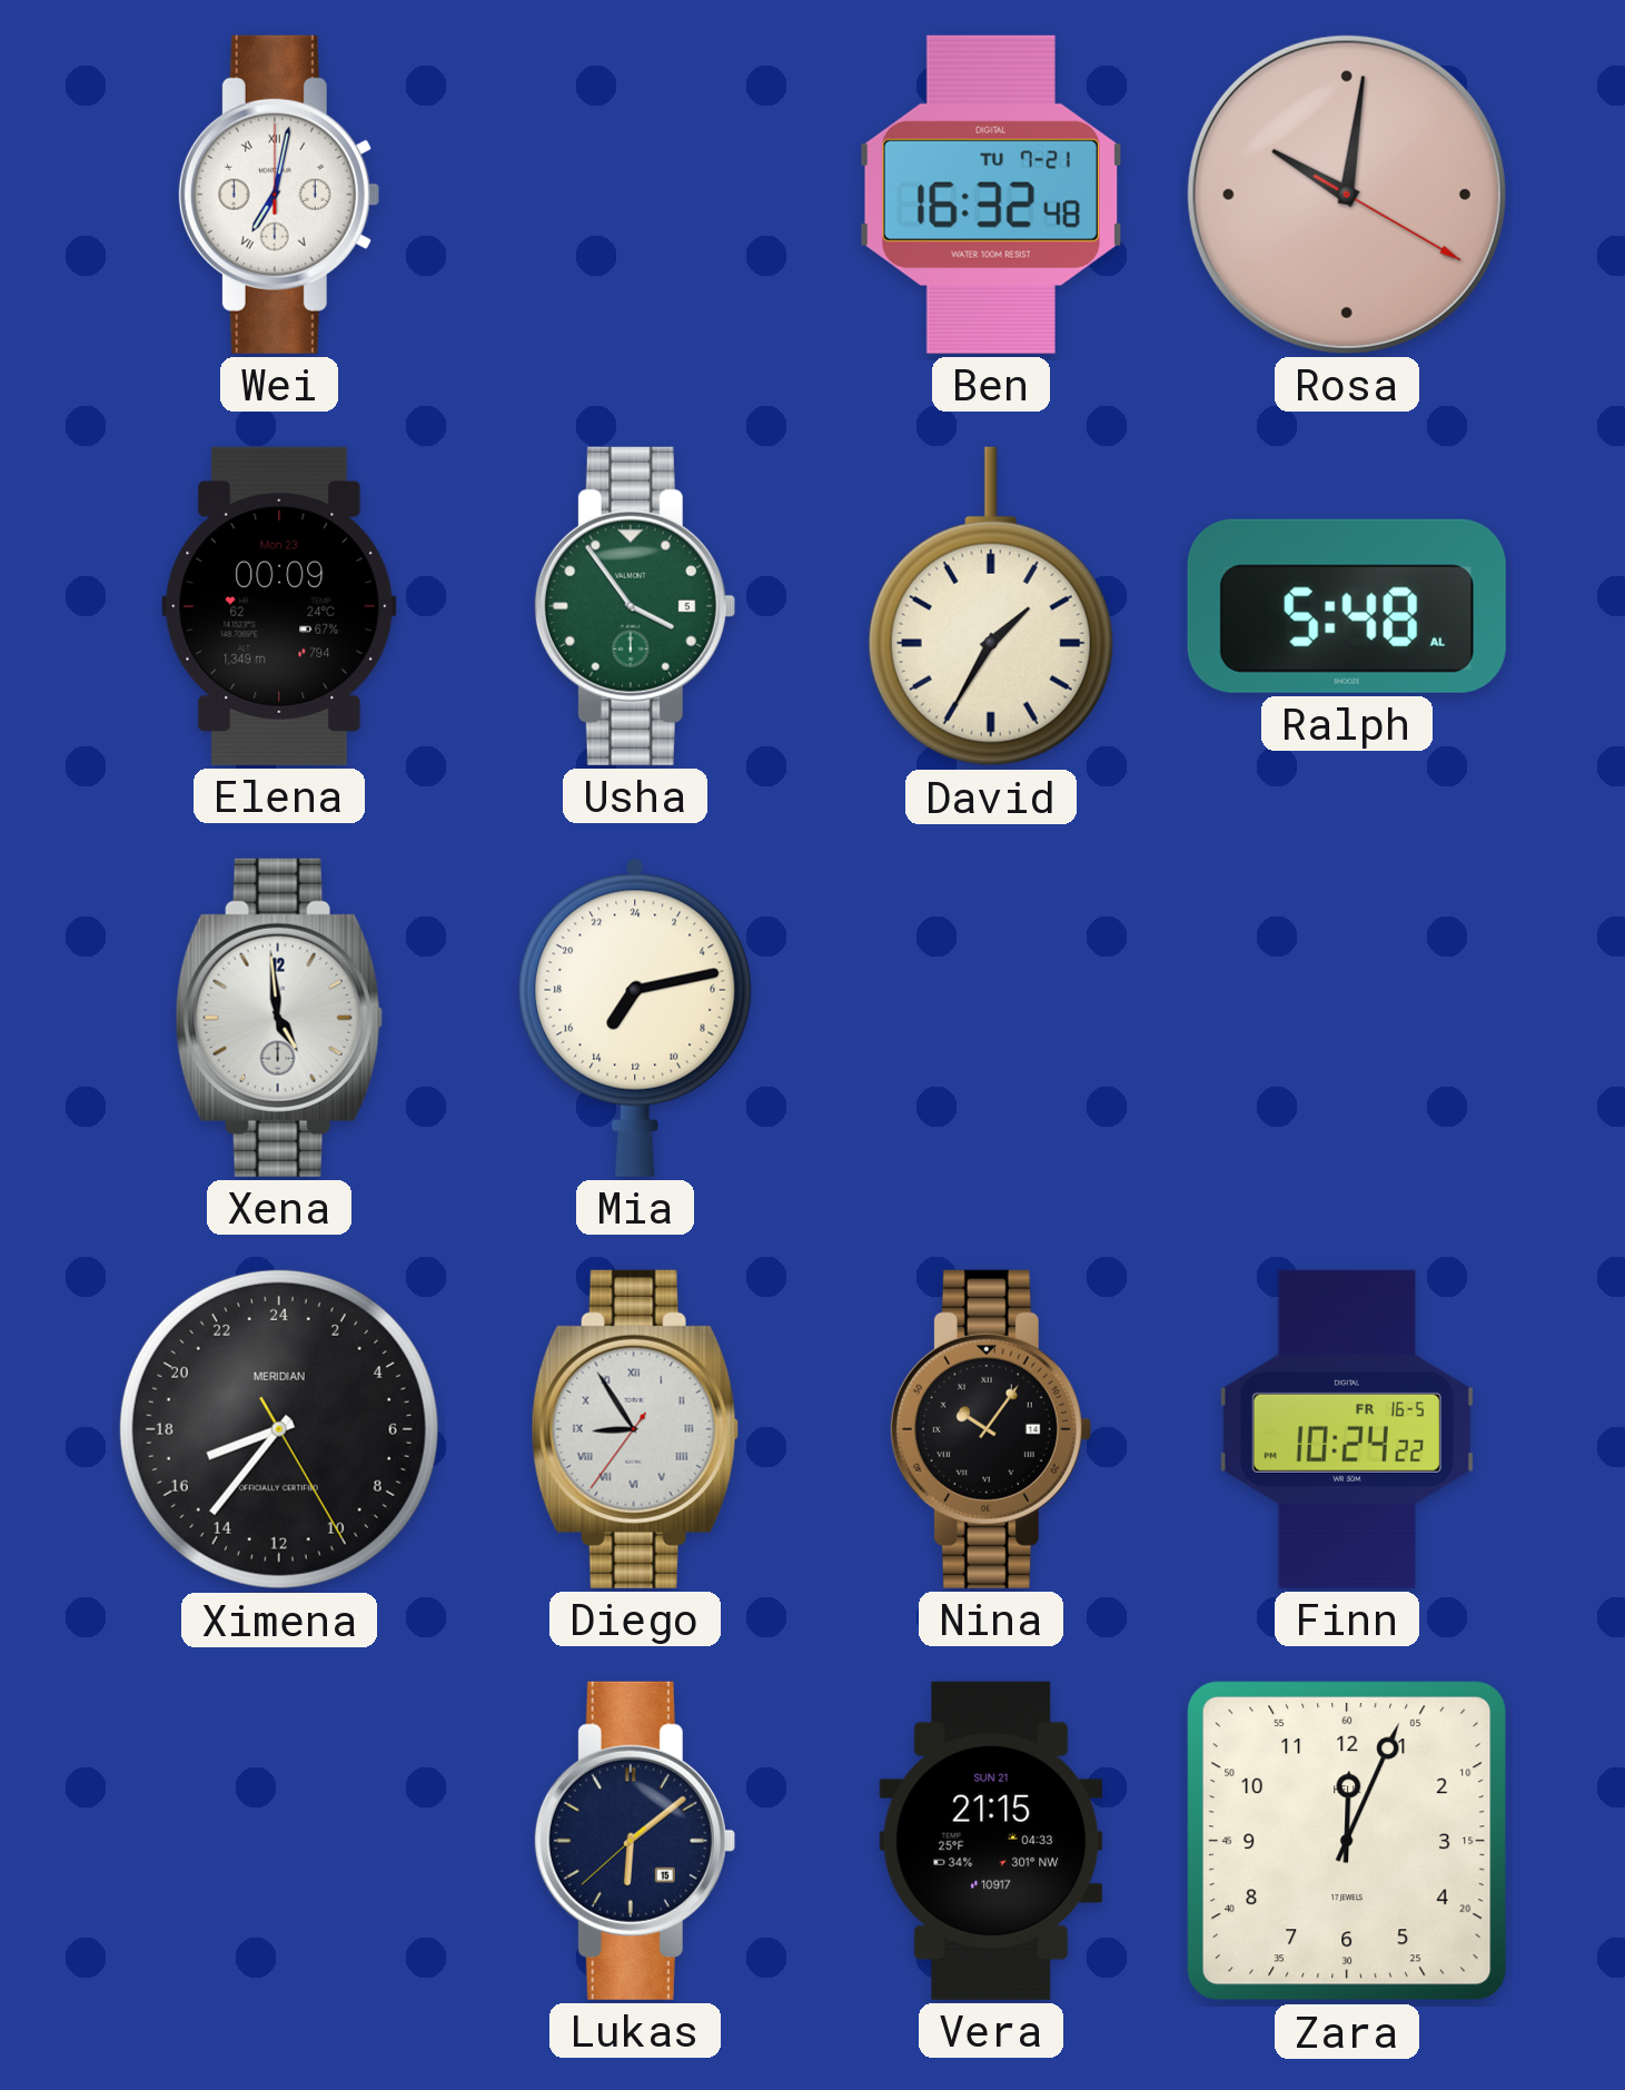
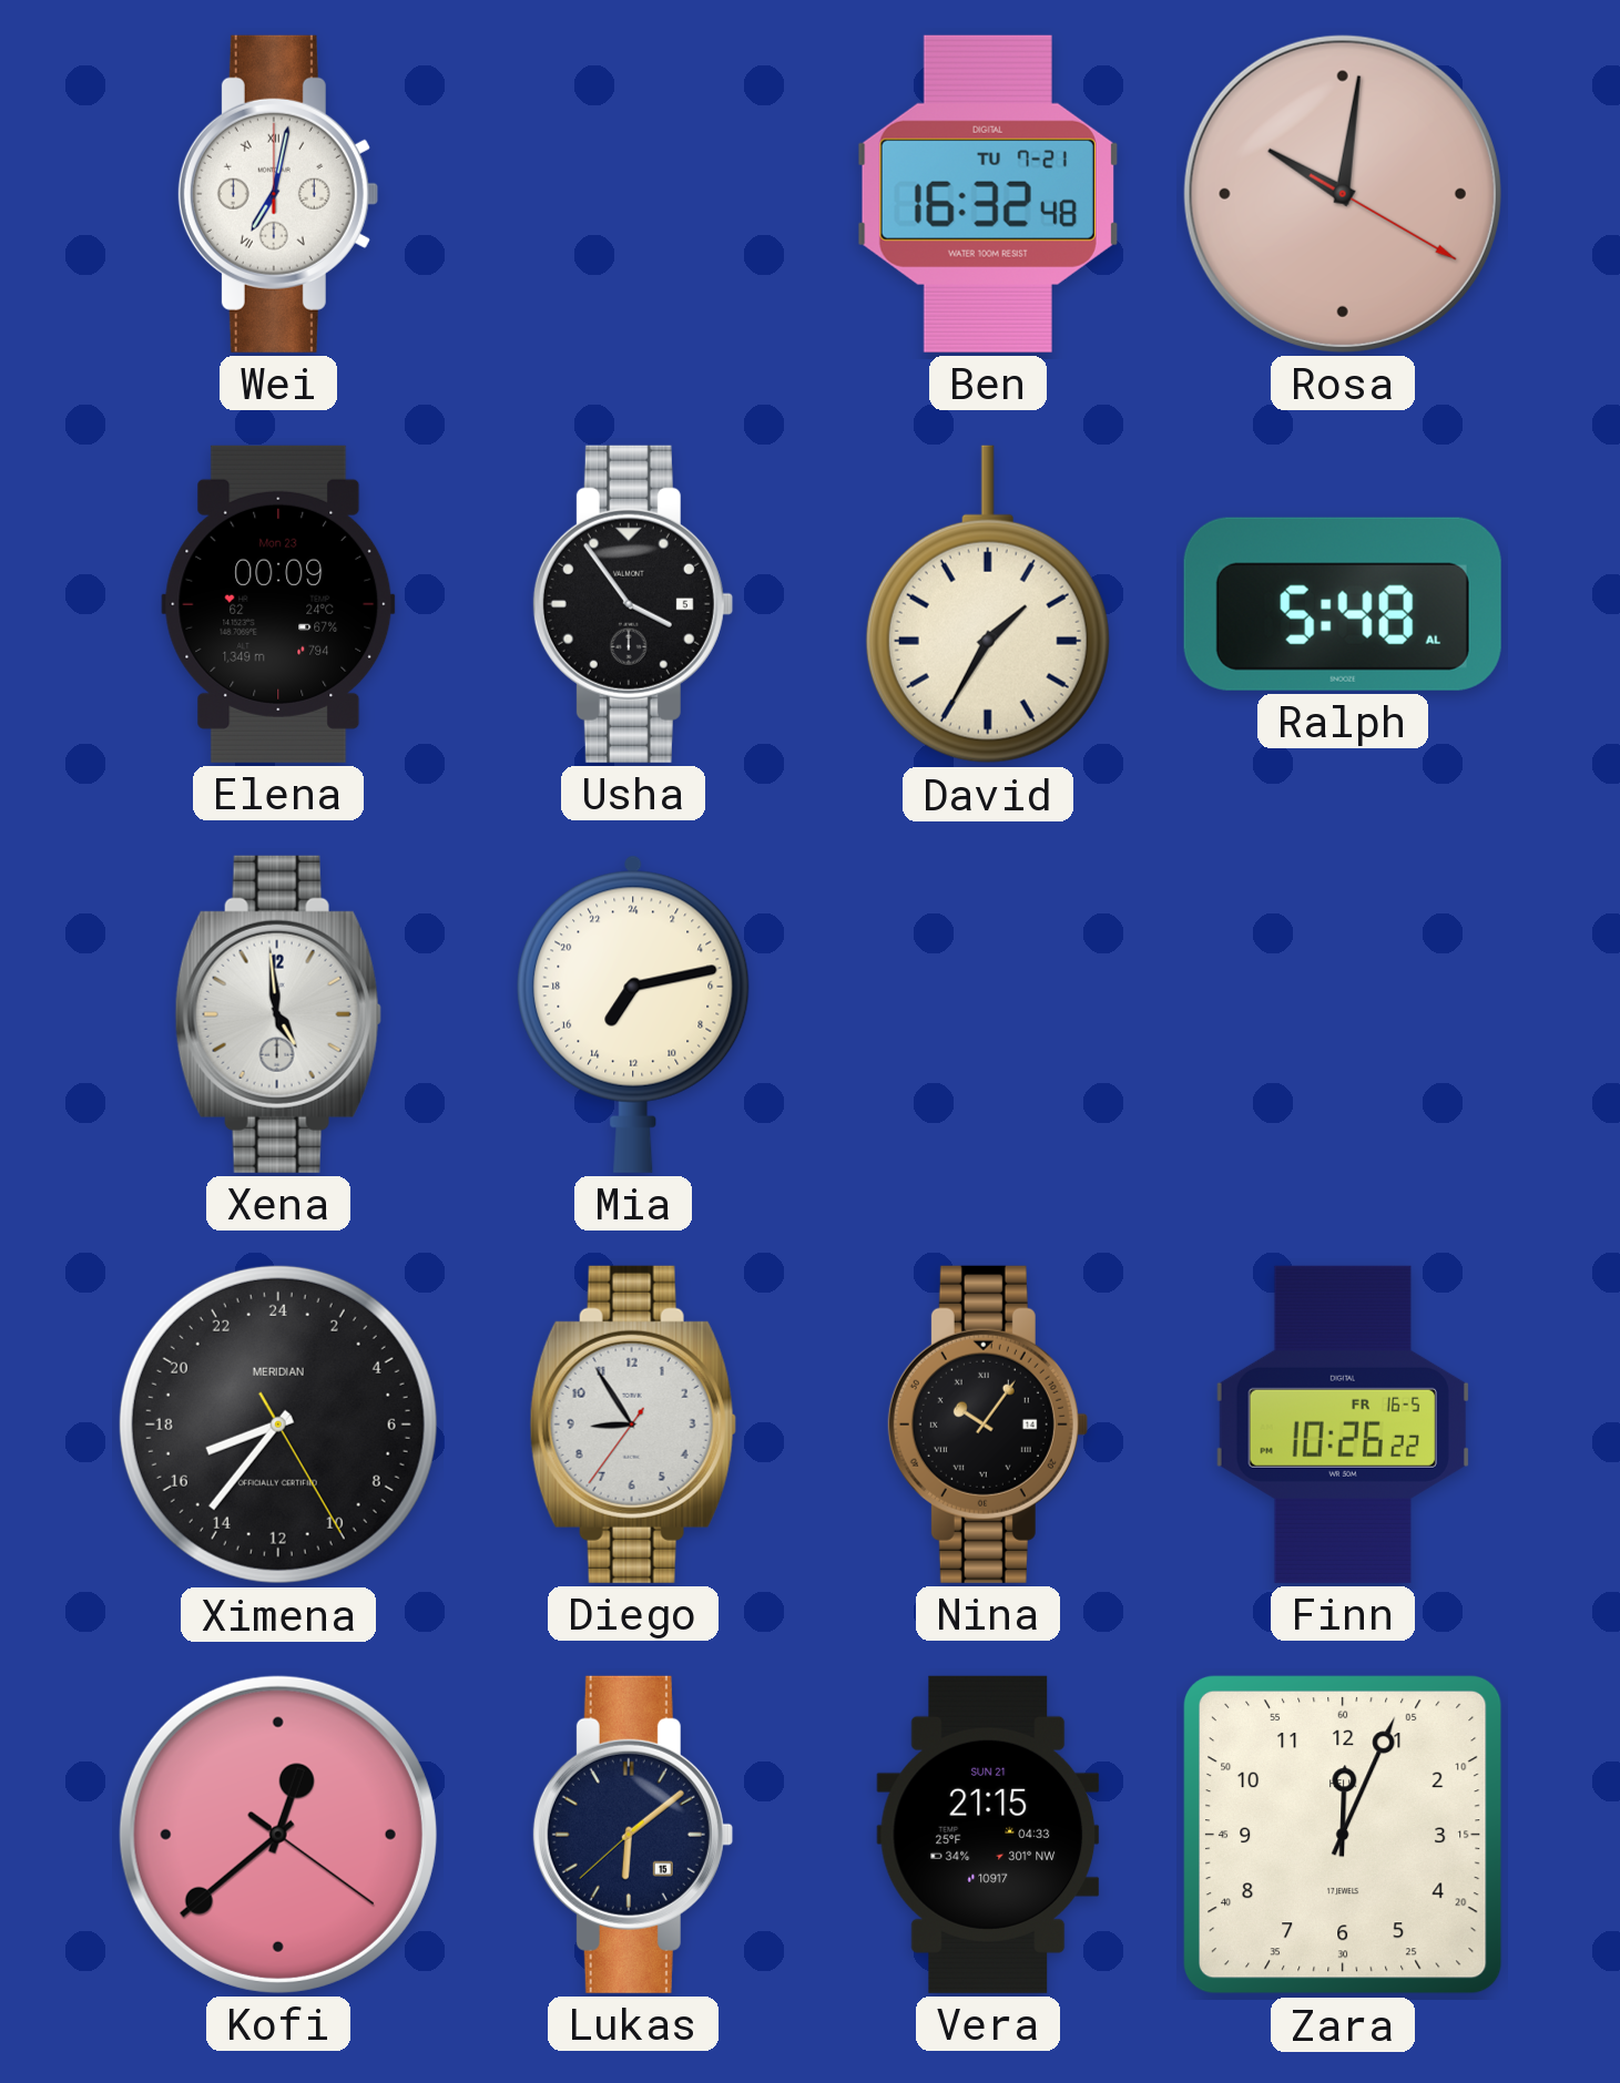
Usha dial: green -> black
Diego numerals: Roman -> Arabic
Finn: 10:24 -> 10:26
Kofi: none -> 12:38
